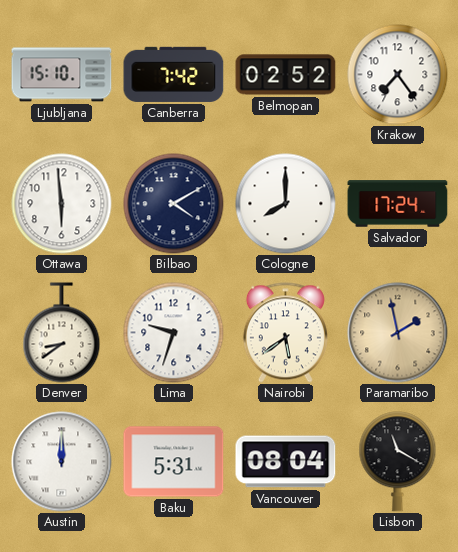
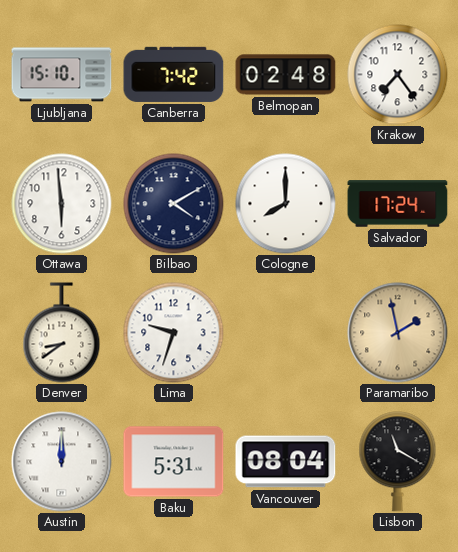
Belmopan: 02:52 -> 02:48
Nairobi: 5:39 -> none
